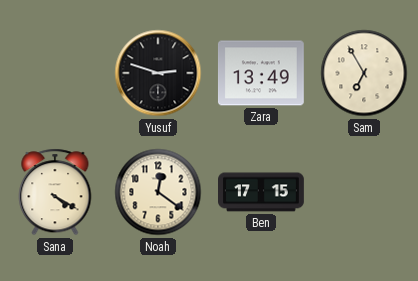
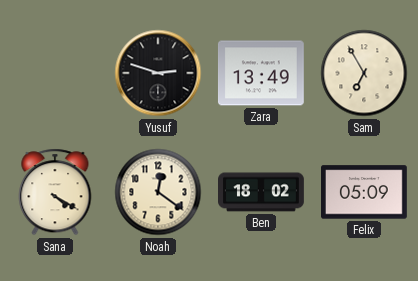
Ben: 17:15 -> 18:02
Felix: none -> 05:09
